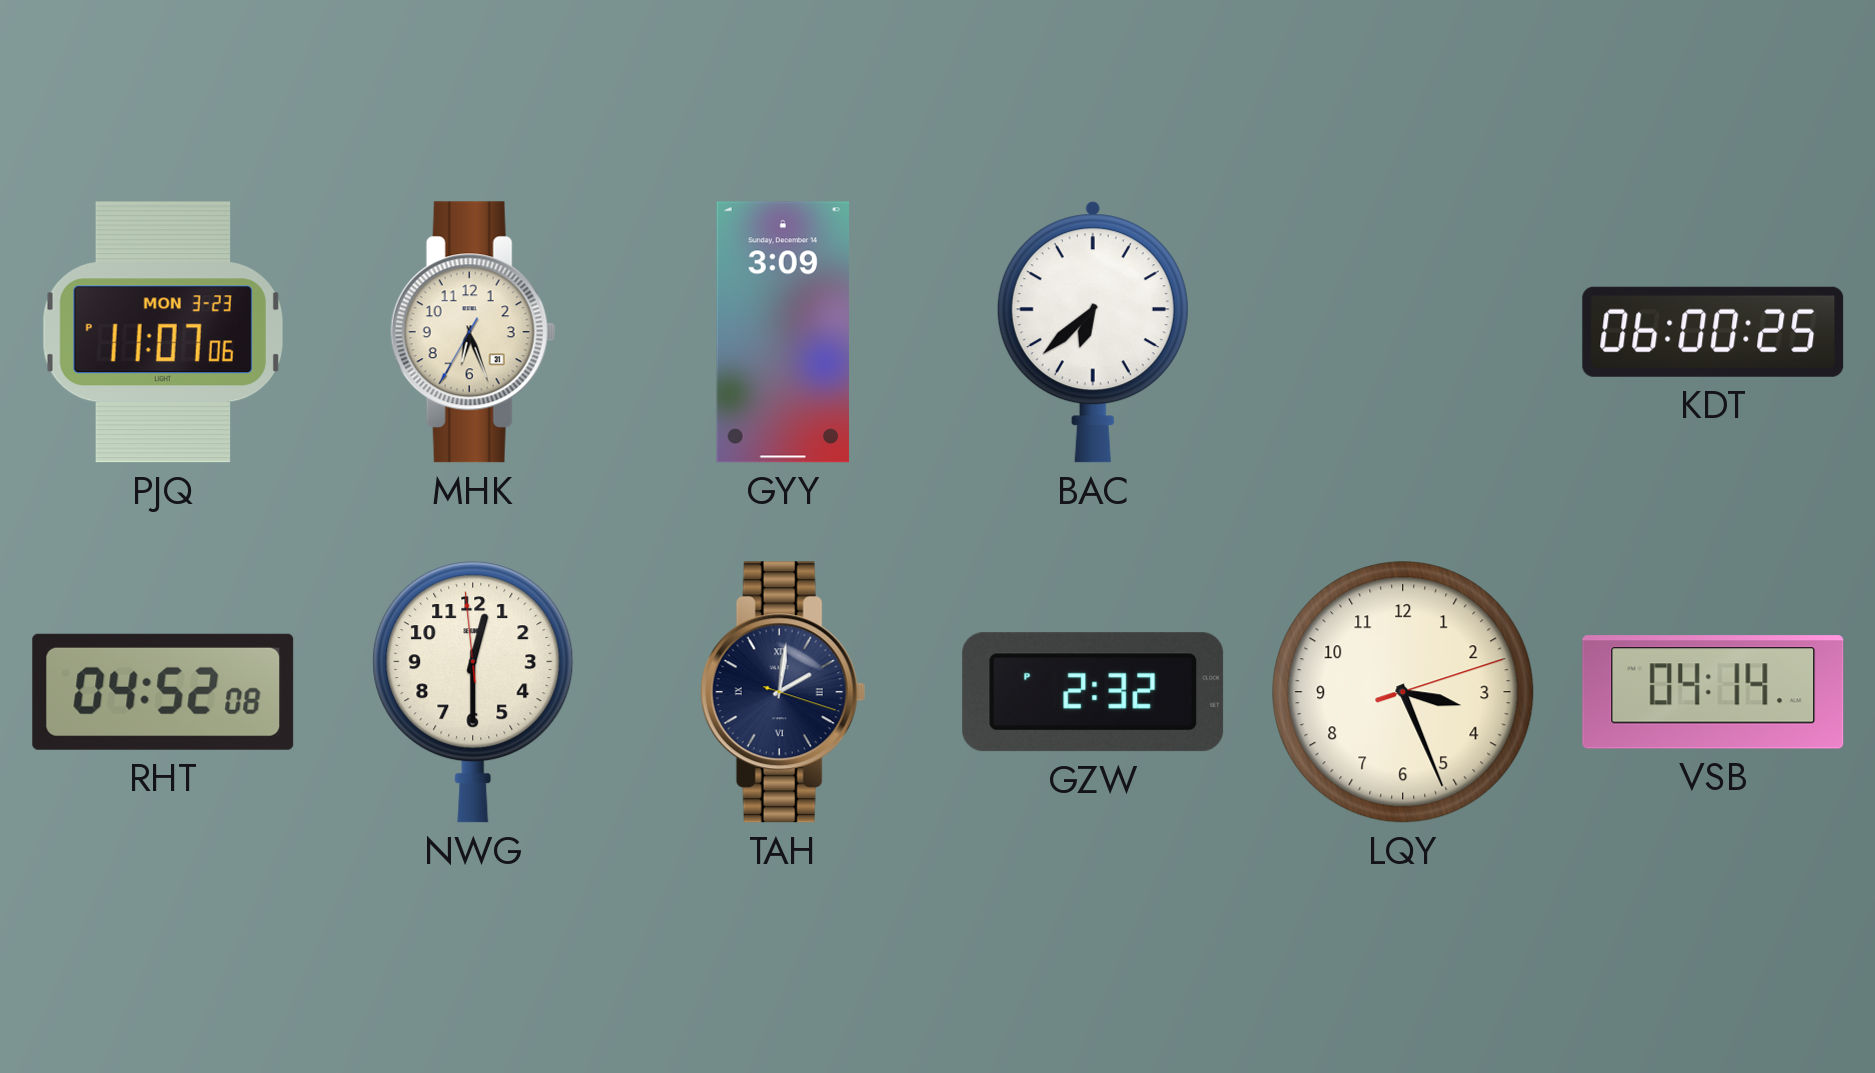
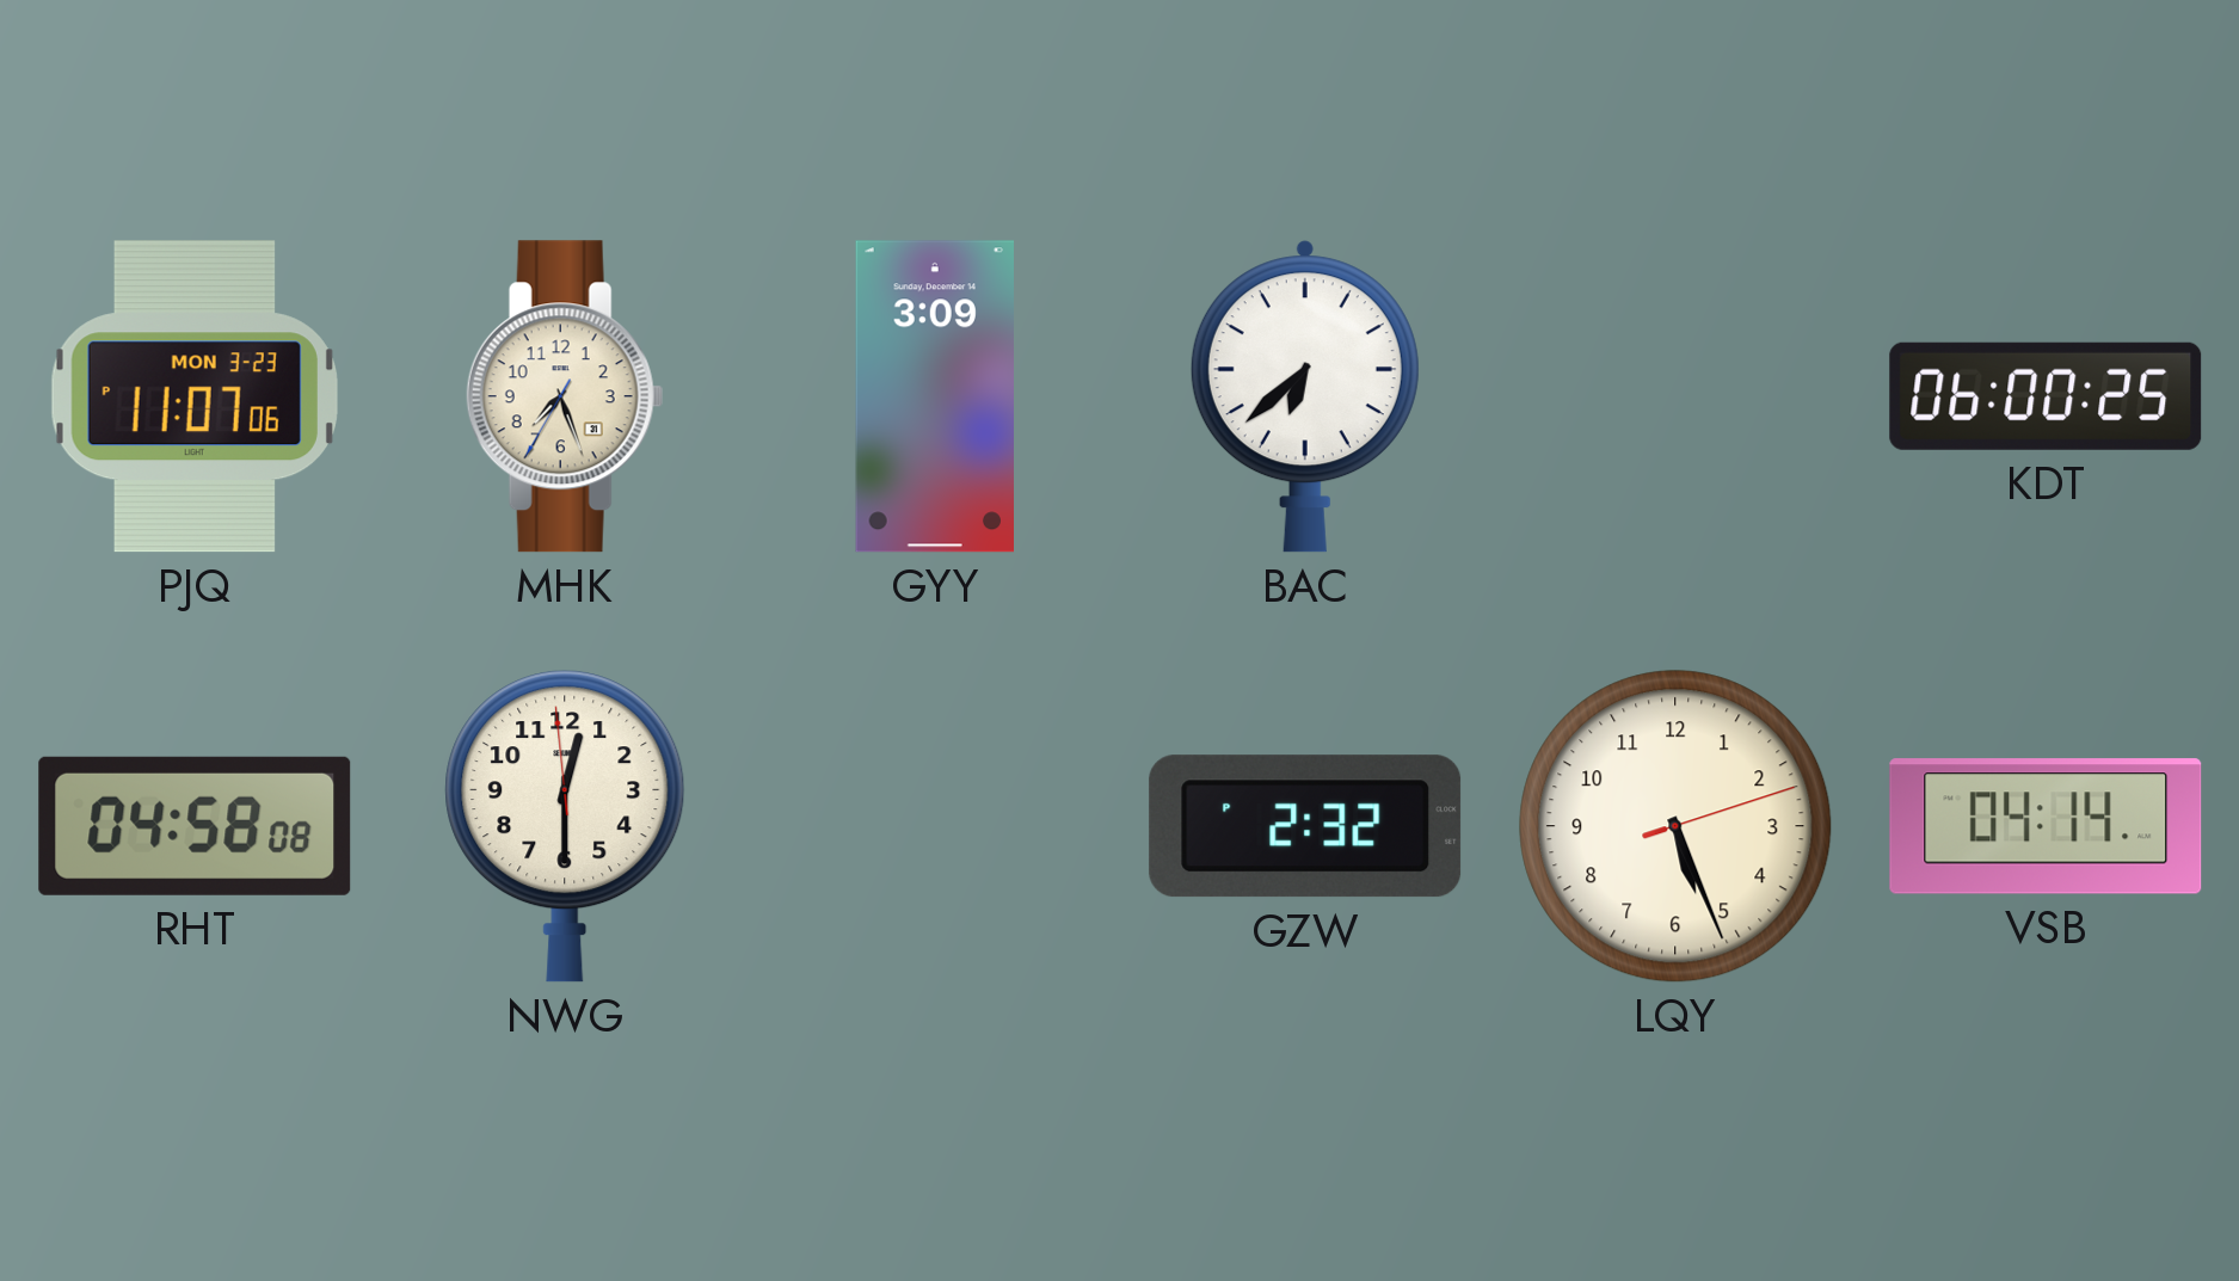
MHK: 6:26 -> 7:26
RHT: 04:52 -> 04:58
TAH: 2:01 -> none
LQY: 3:26 -> 5:26
